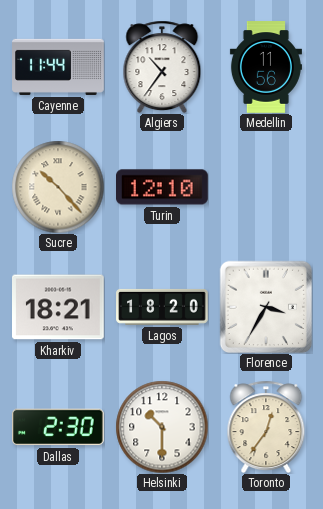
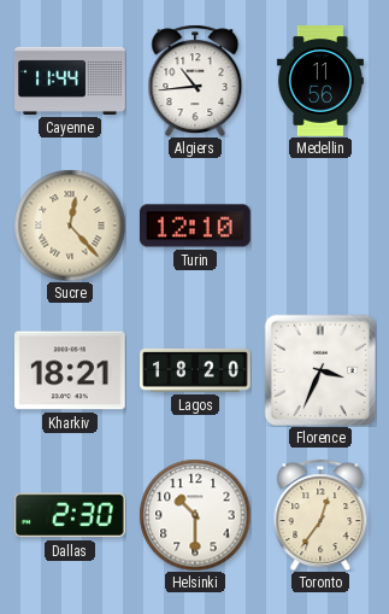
Algiers: 10:36 -> 10:44
Sucre: 10:23 -> 12:23
Florence: 3:35 -> 3:34
